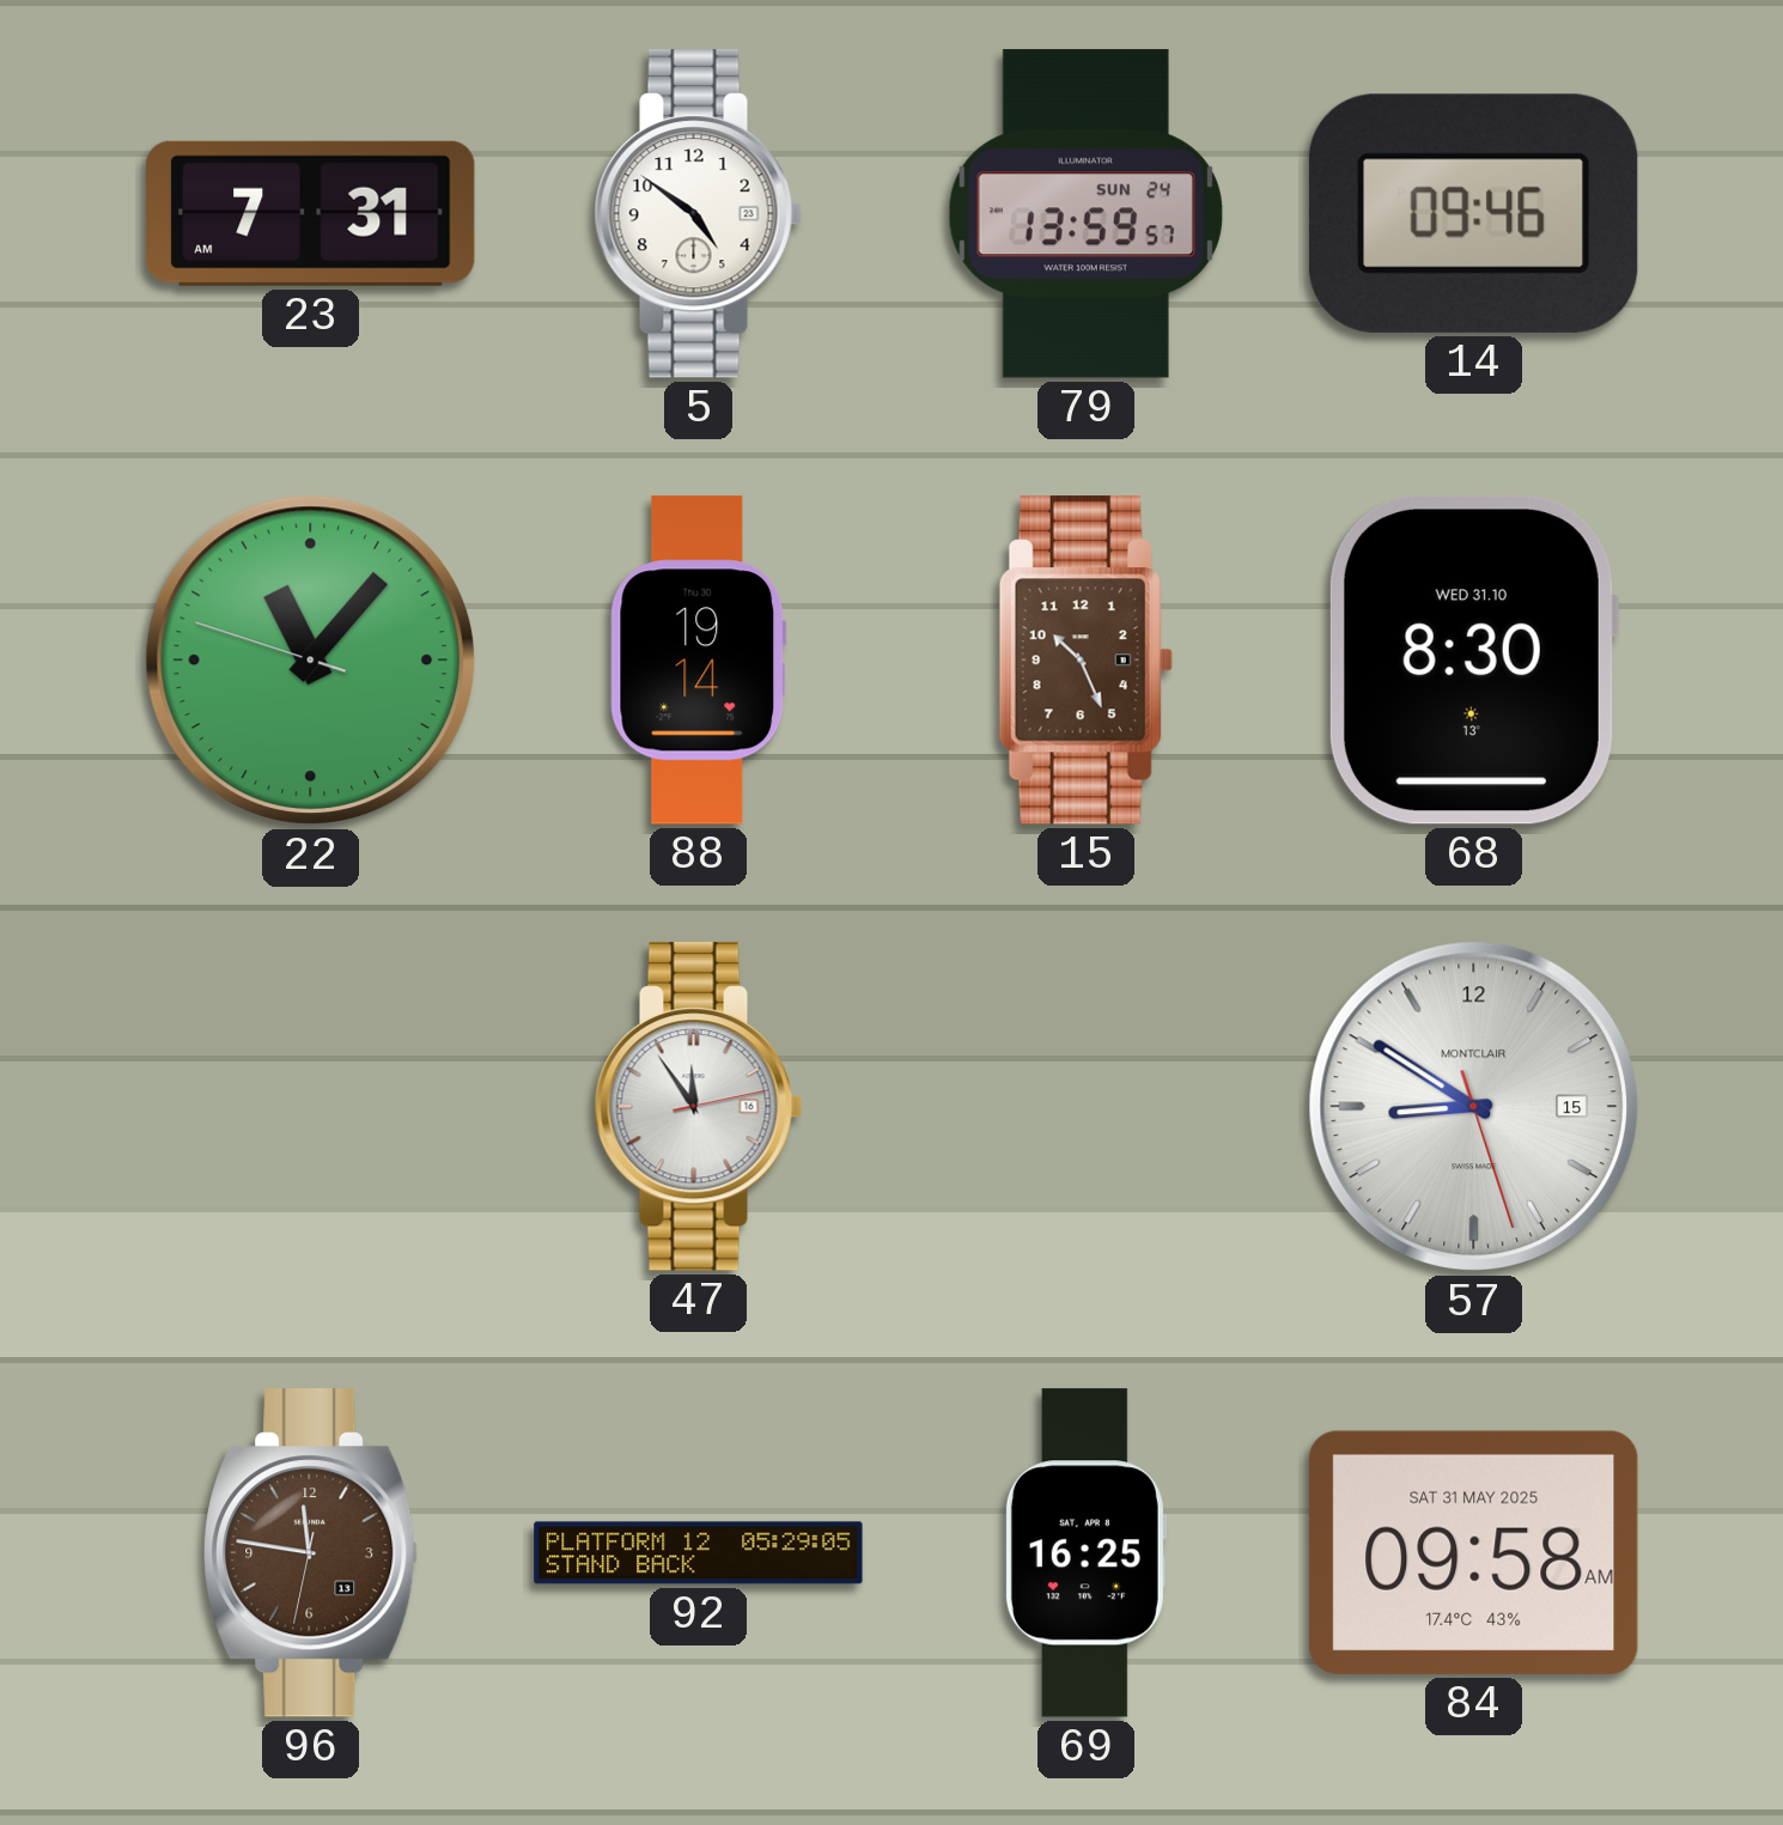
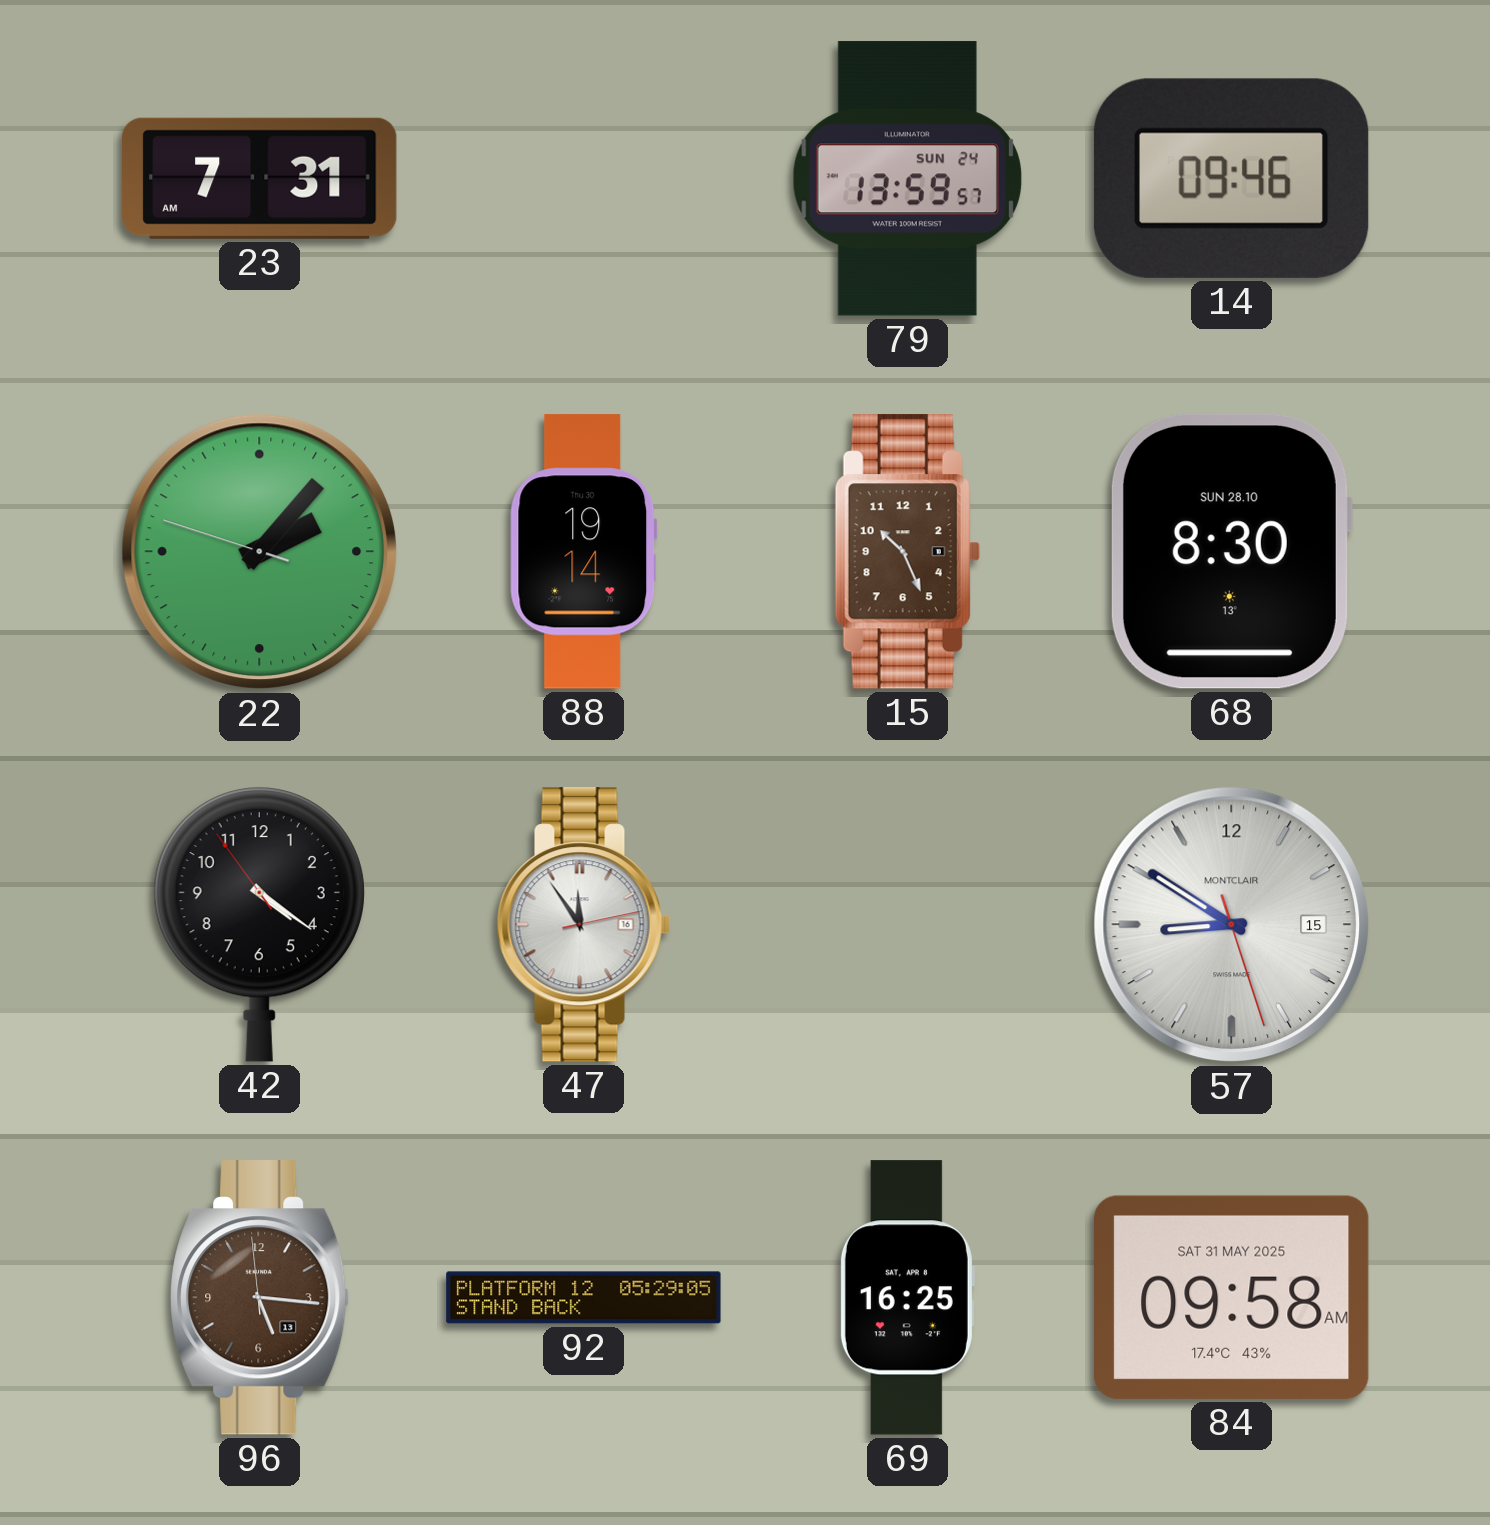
5: 4:51 -> none
22: 11:06 -> 2:06
68 date: WED 31.10 -> SUN 28.10
42: none -> 4:20
96: 11:46 -> 5:15
